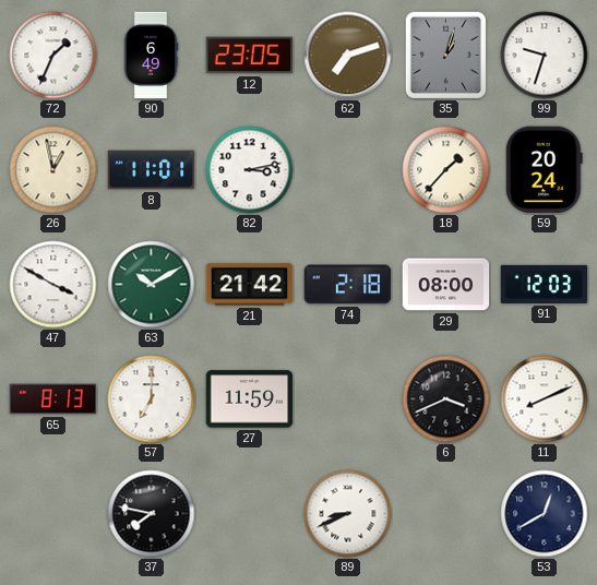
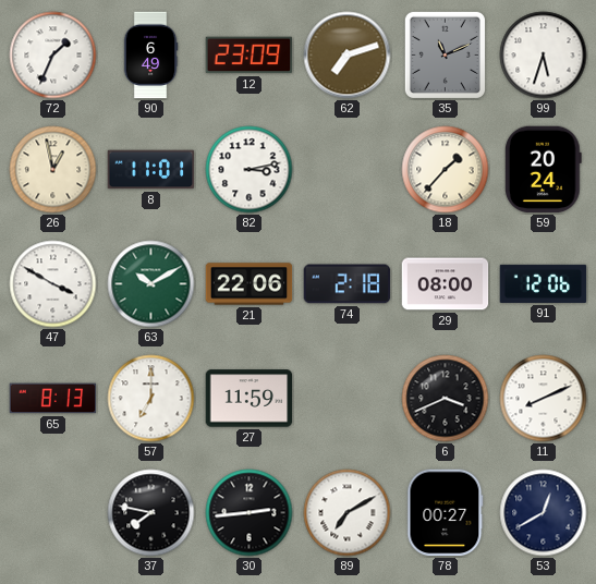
12: 23:05 -> 23:09
35: 1:03 -> 11:11
99: 9:33 -> 5:33
21: 21:42 -> 22:06
91: 12:03 -> 12:06
30: none -> 2:44
89: 8:41 -> 7:10
78: none -> 00:27
